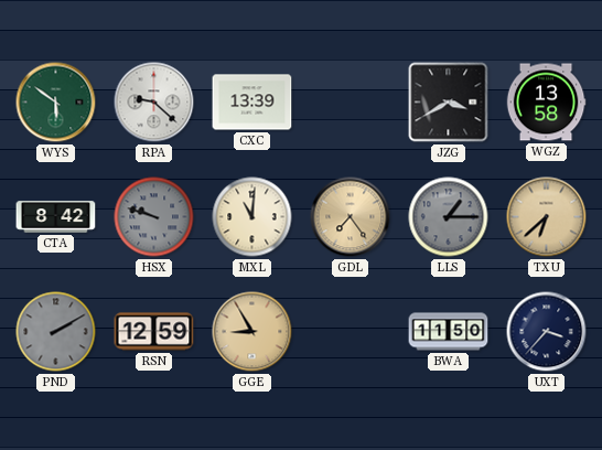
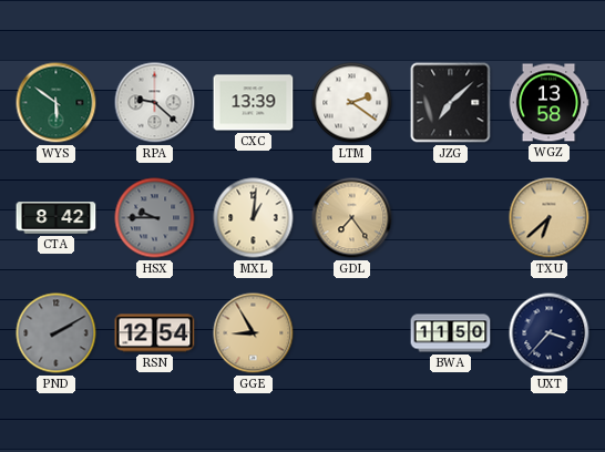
LTM: none -> 2:21
JZG: 3:40 -> 7:08
HSX: 9:48 -> 9:45
MXL: 11:01 -> 1:01
LLS: 1:15 -> none
RSN: 12:59 -> 12:54
